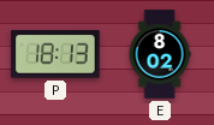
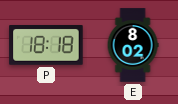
P: 18:13 -> 18:18
